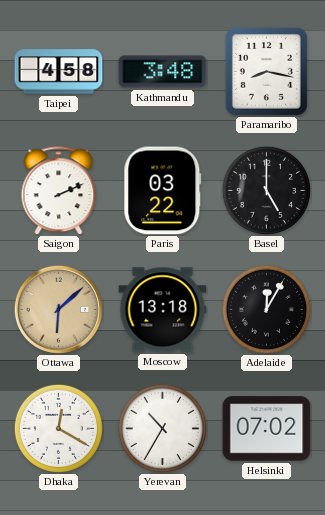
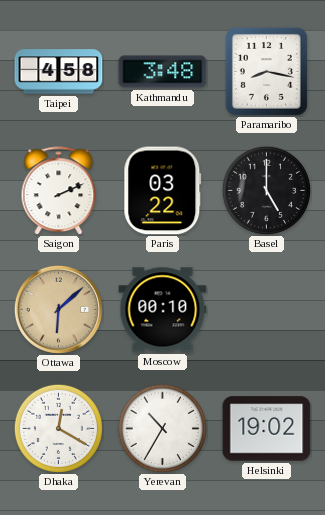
Moscow: 13:18 -> 00:10
Adelaide: 12:05 -> none
Helsinki: 07:02 -> 19:02
